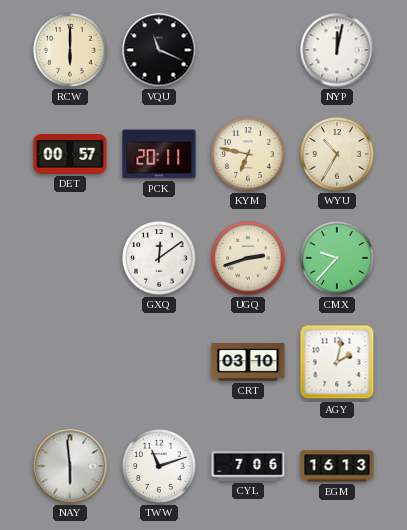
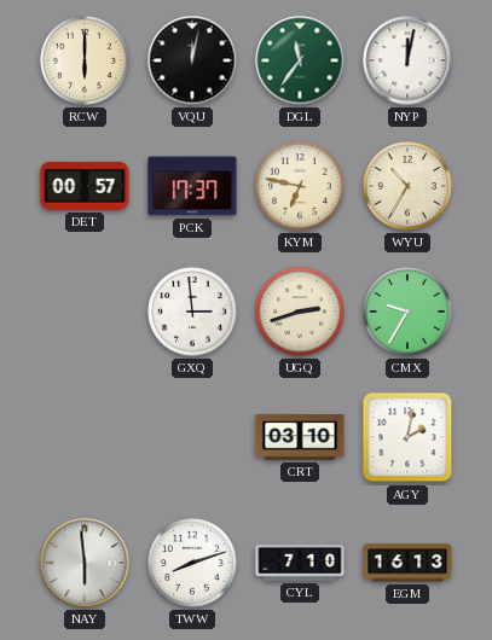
VQU: 11:19 -> 12:02
DGL: none -> 11:36
PCK: 20:11 -> 17:37
GXQ: 12:09 -> 2:59
CMX: 9:37 -> 9:35
TWW: 11:12 -> 8:12
CYL: 7:06 -> 7:10
